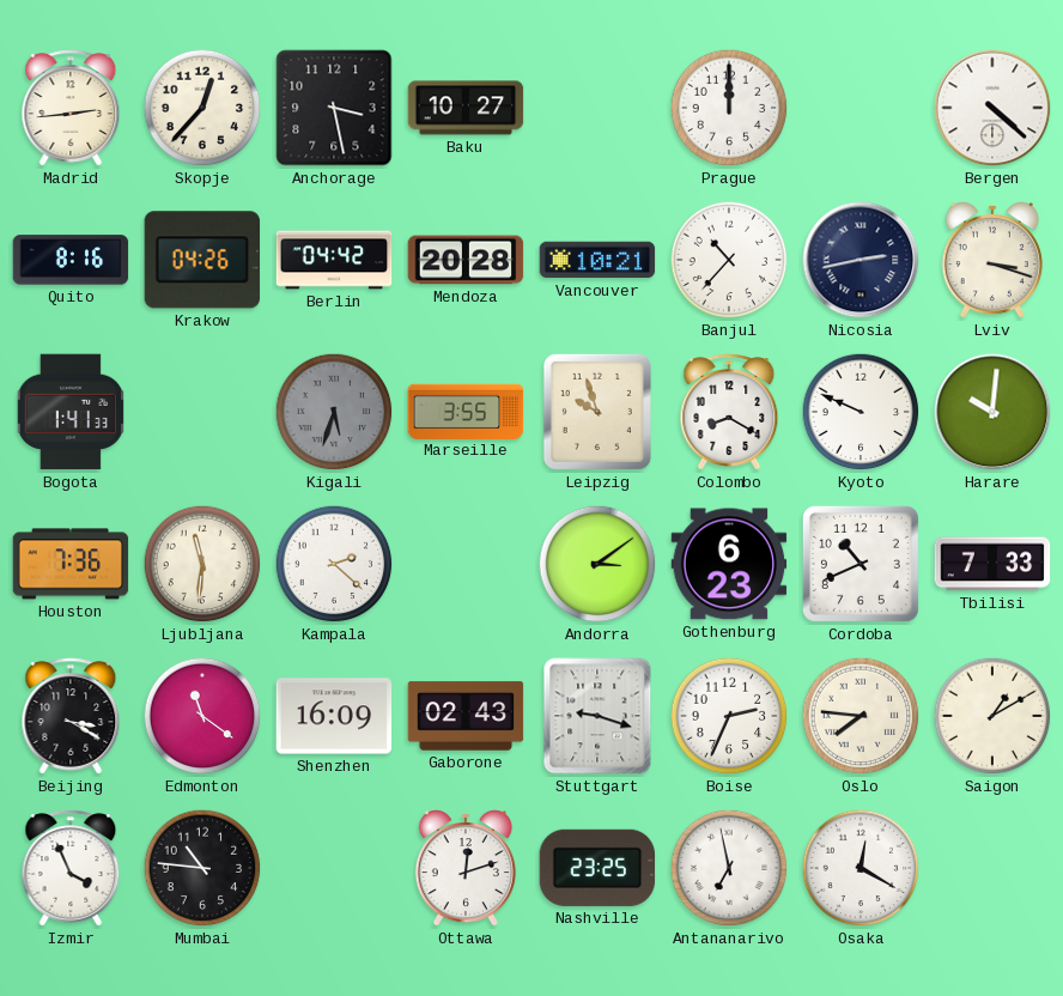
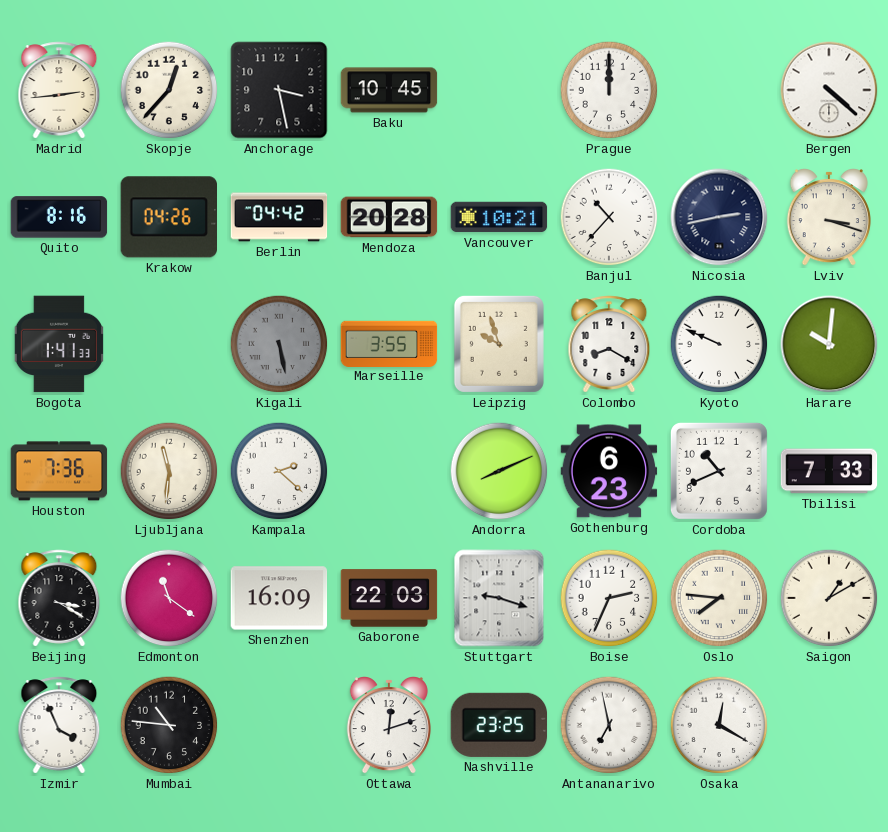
Baku: 10:27 -> 10:45
Kigali: 5:33 -> 5:28
Andorra: 3:09 -> 8:11
Gaborone: 02:43 -> 22:03
